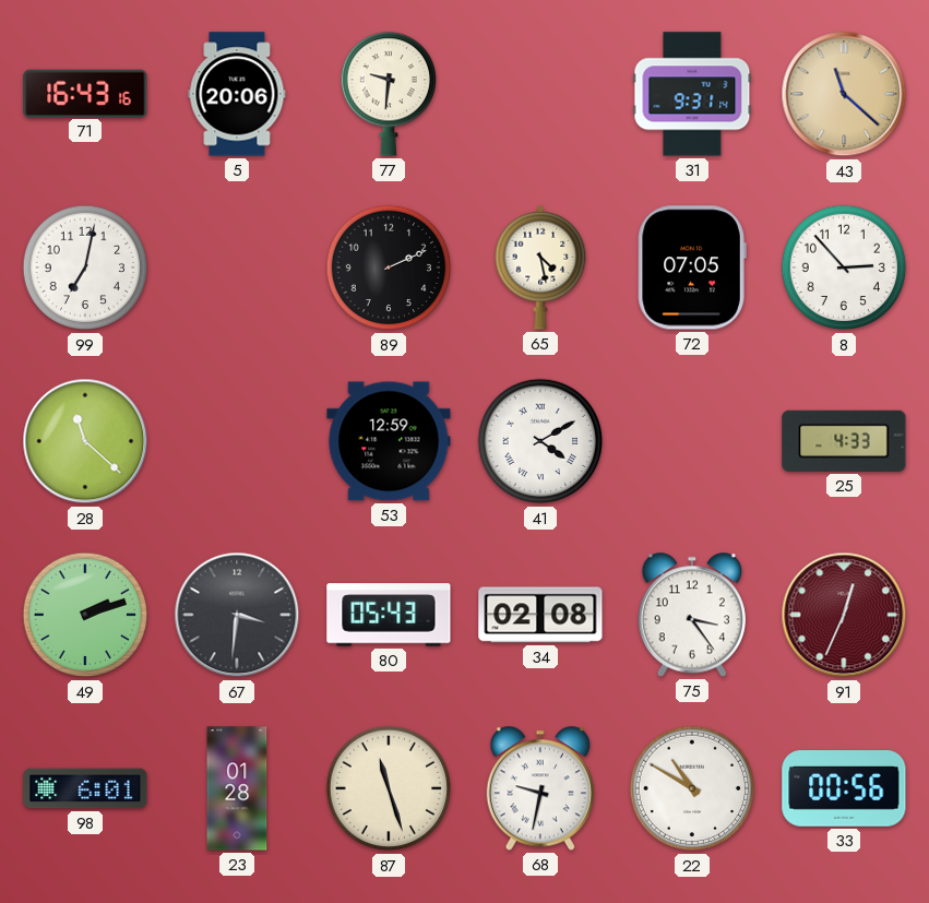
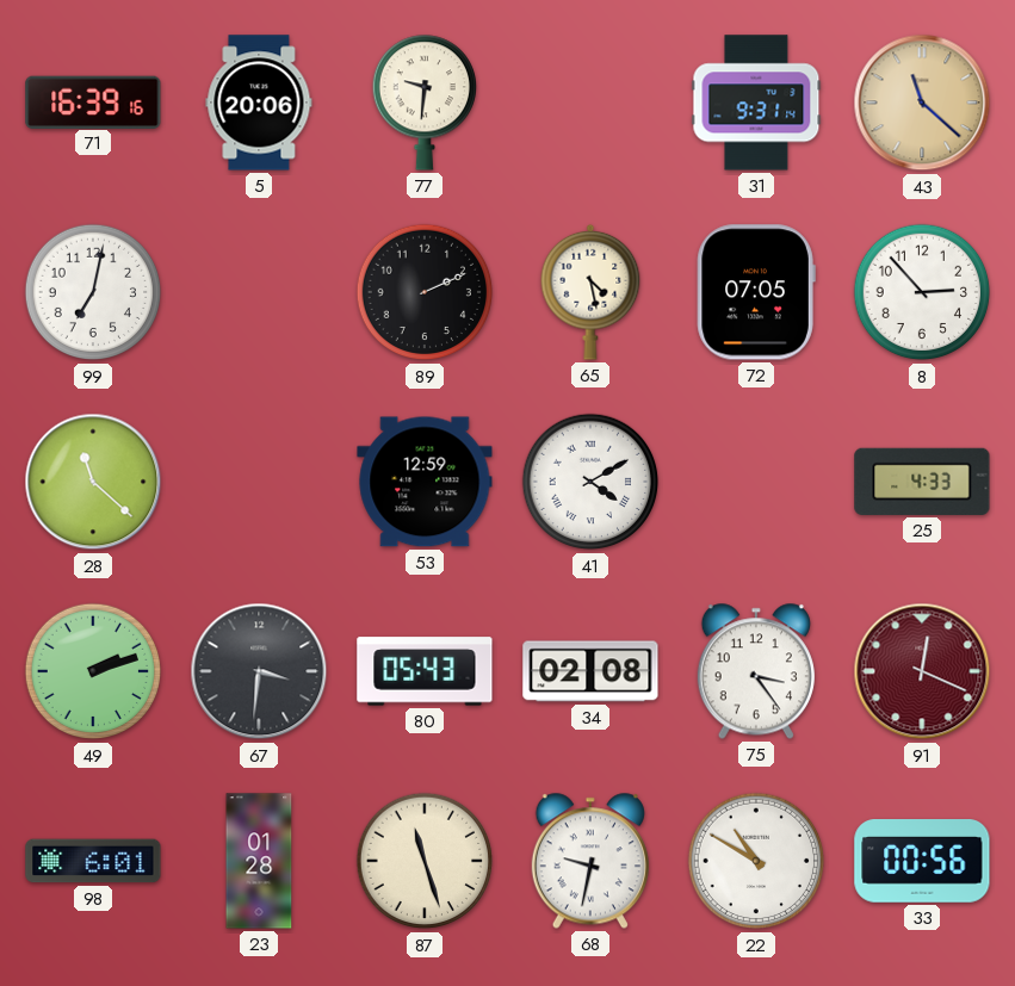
71: 16:43 -> 16:39
91: 12:34 -> 12:19
